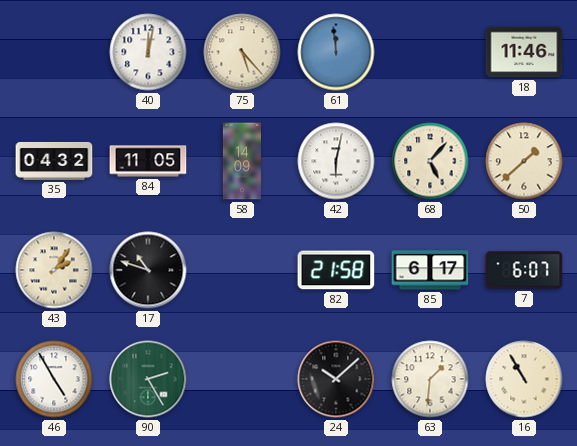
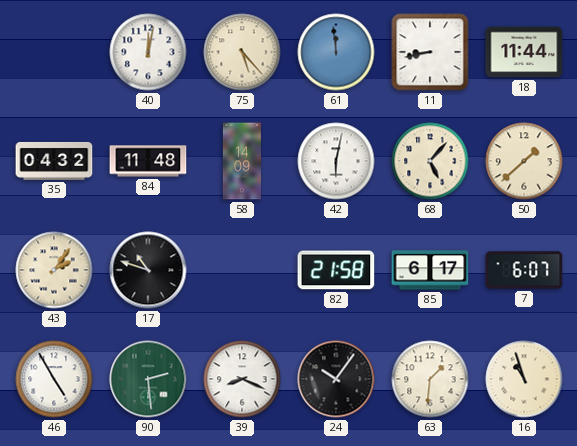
11: none -> 8:43
18: 11:46 -> 11:44
84: 11:05 -> 11:48
90: 2:25 -> 2:29
39: none -> 8:19
24: 10:08 -> 10:06
16: 10:55 -> 10:57
